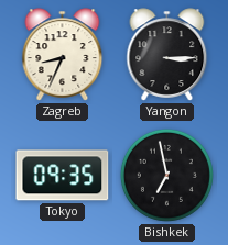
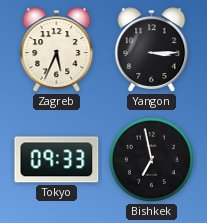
Zagreb: 8:34 -> 5:34
Tokyo: 09:35 -> 09:33
